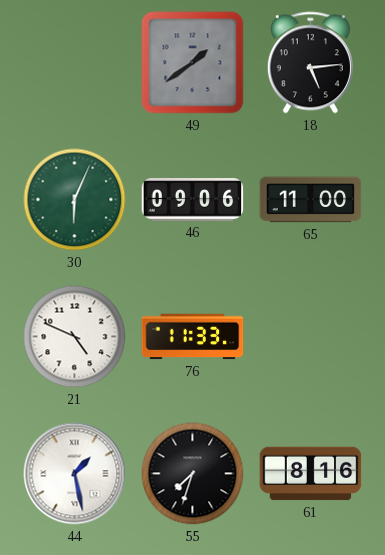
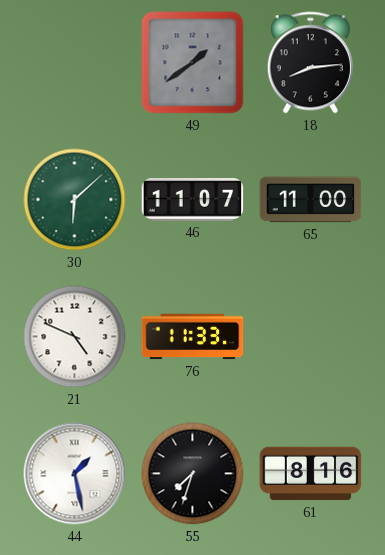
18: 5:14 -> 8:14
30: 6:04 -> 6:08
46: 09:06 -> 11:07
